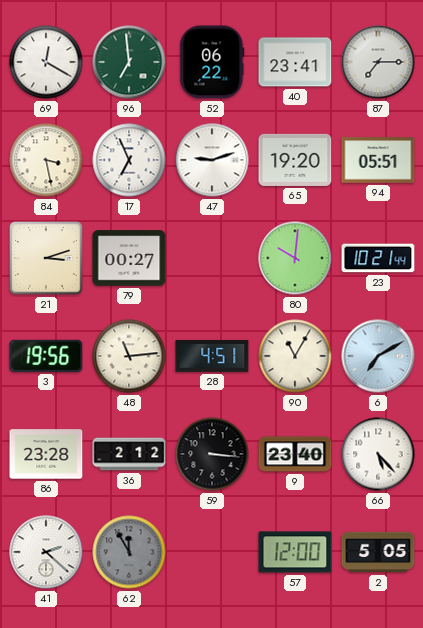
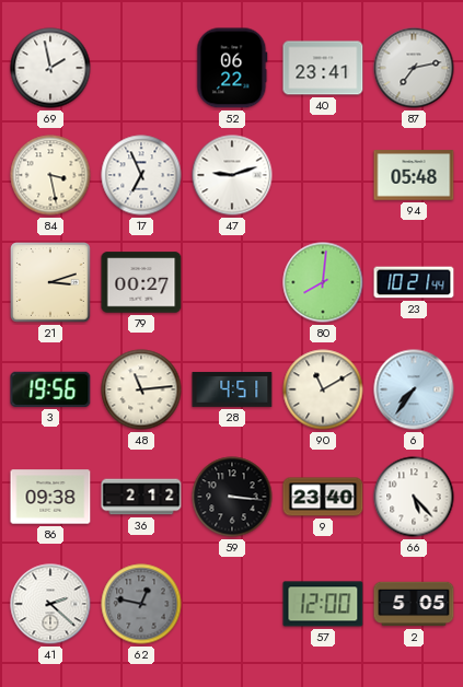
69: 12:20 -> 1:58
96: 6:59 -> none
87: 7:15 -> 7:13
65: 19:20 -> none
94: 05:51 -> 05:48
80: 10:01 -> 8:01
90: 11:05 -> 11:10
6: 7:10 -> 7:36
86: 23:28 -> 09:38
62: 11:55 -> 12:47
